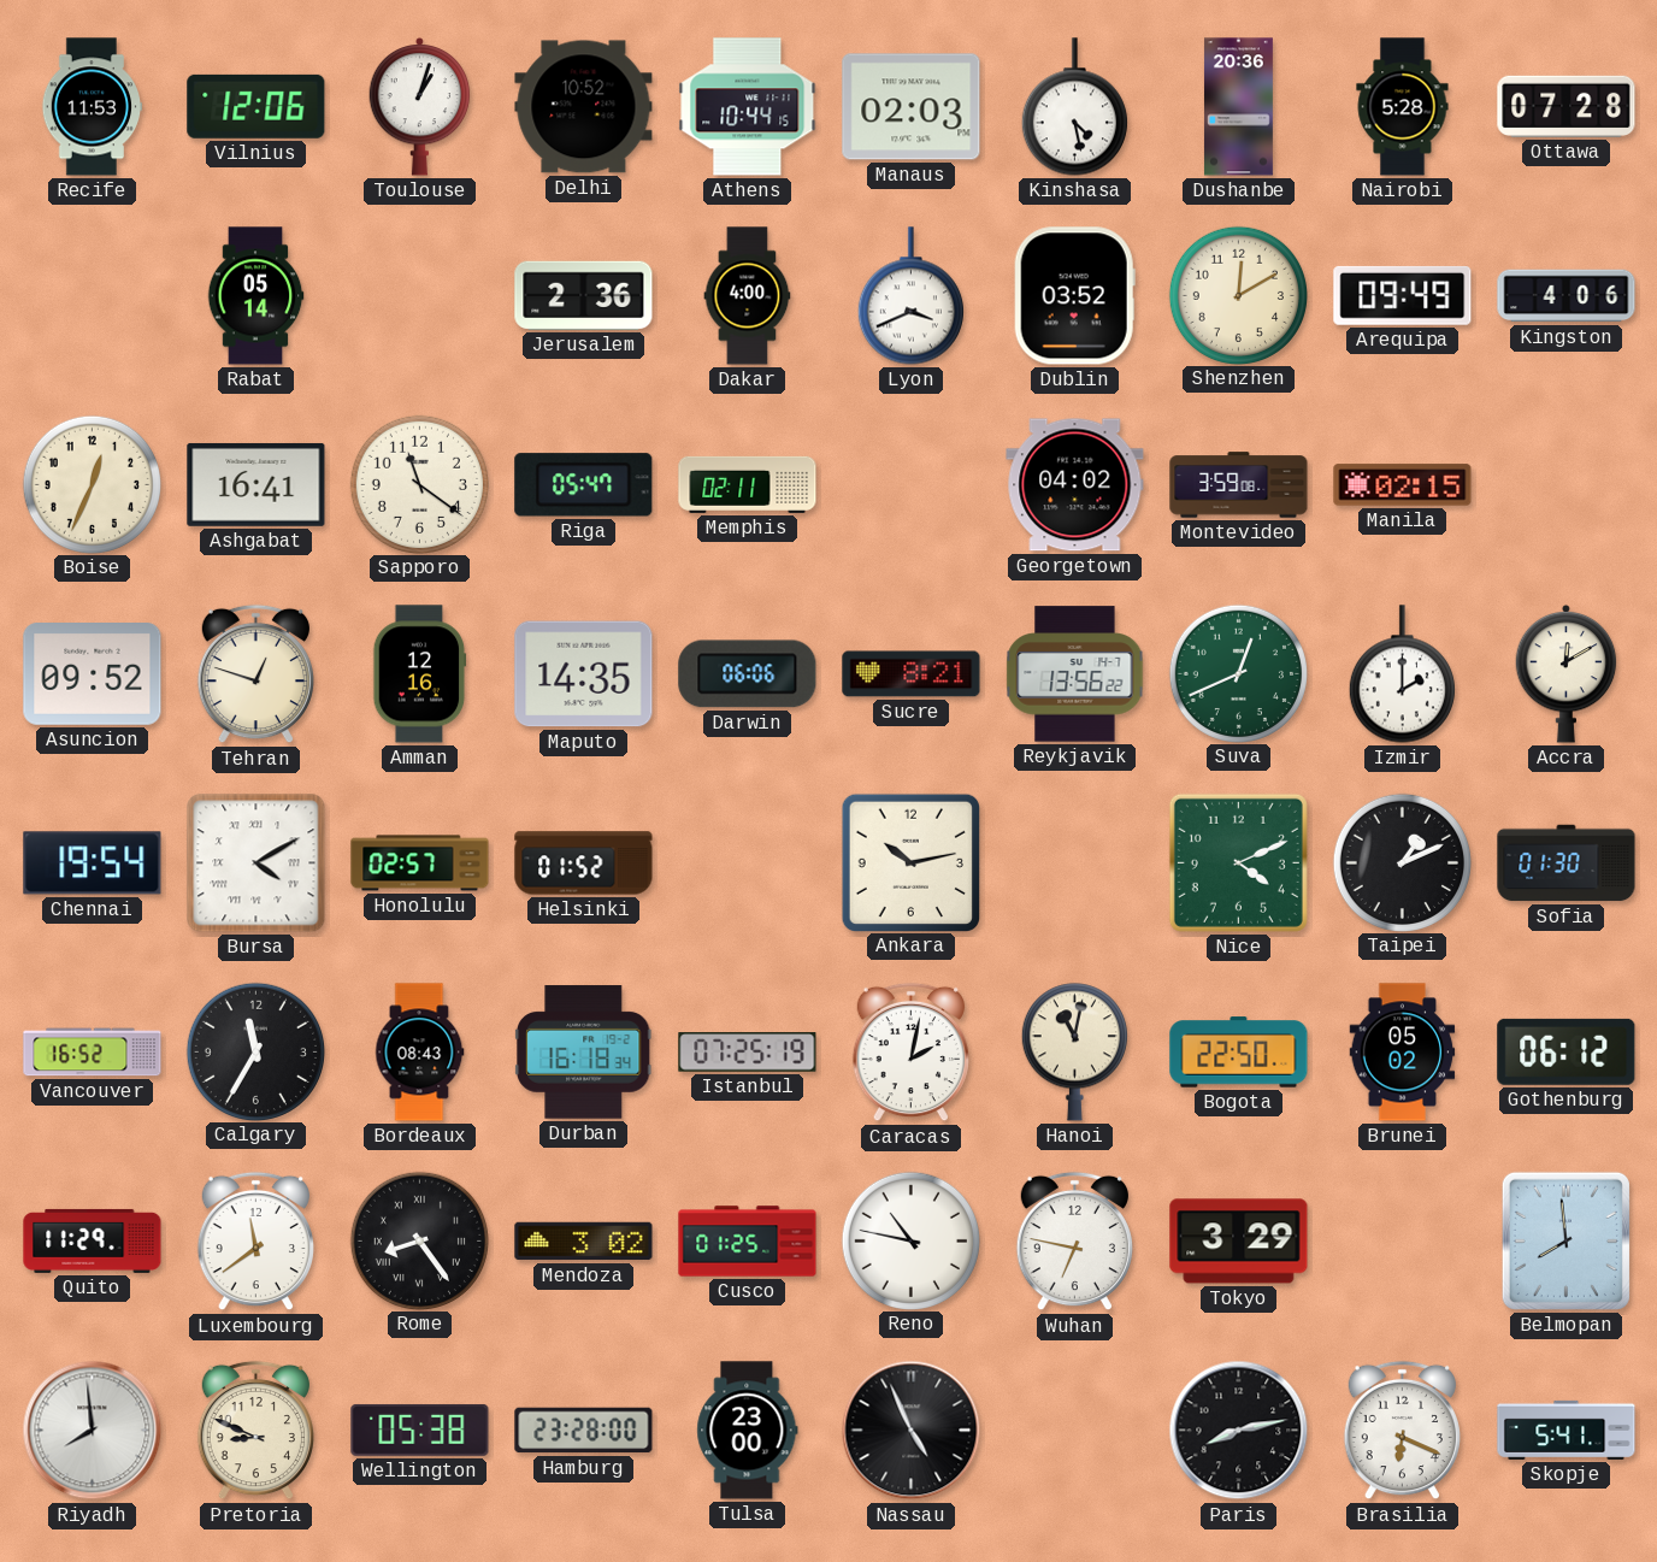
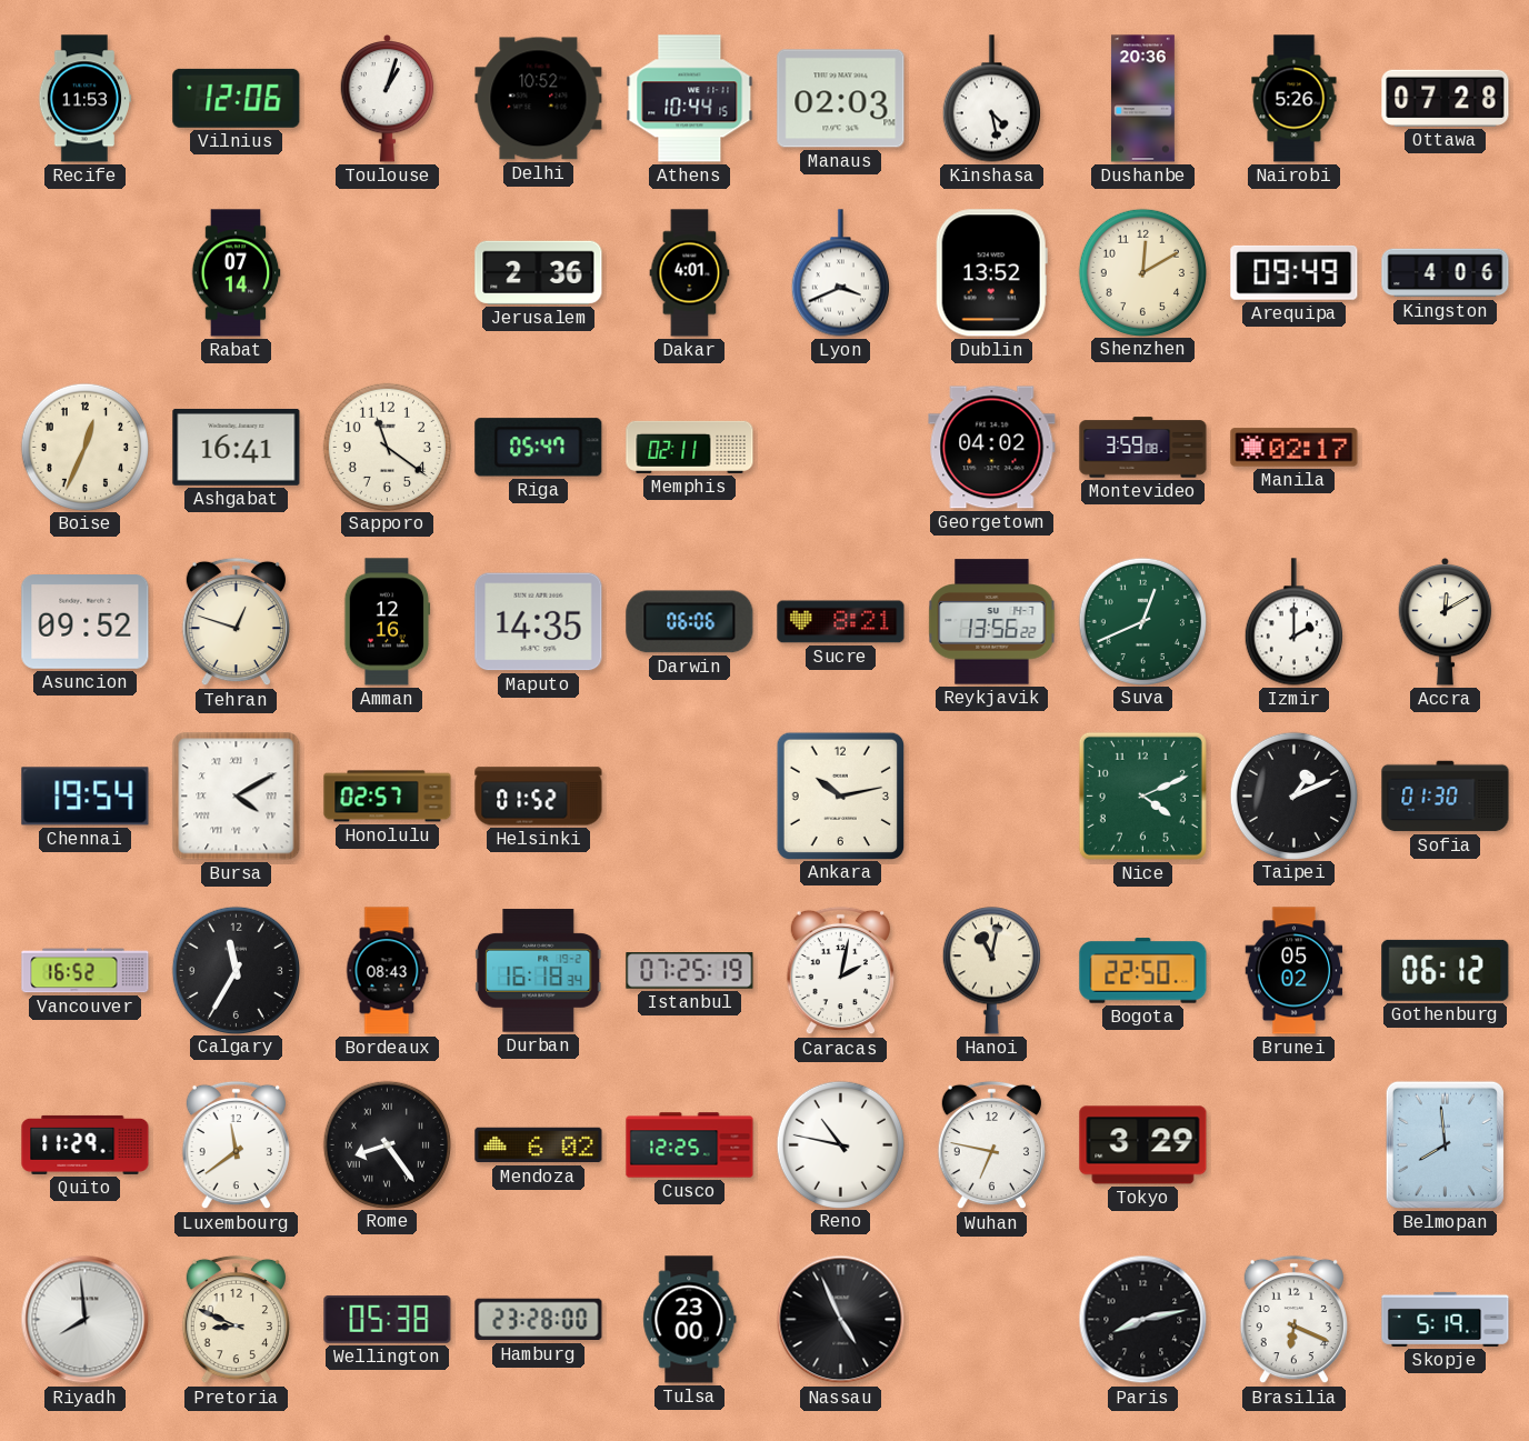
Nairobi: 5:28 -> 5:26
Rabat: 05:14 -> 07:14
Dakar: 4:00 -> 4:01
Dublin: 03:52 -> 13:52
Manila: 02:15 -> 02:17
Mendoza: 3:02 -> 6:02
Cusco: 01:25 -> 12:25
Skopje: 5:41 -> 5:19
